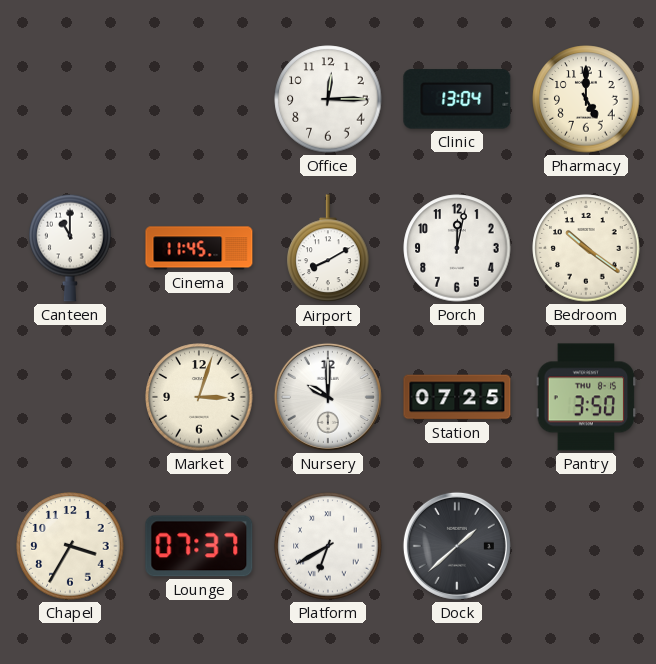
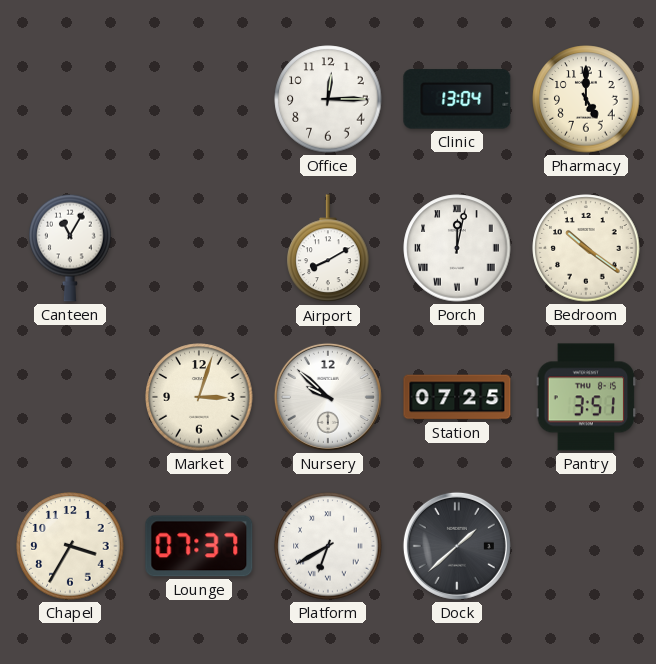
Canteen: 11:00 -> 11:05
Cinema: 11:45 -> none
Porch numerals: Arabic -> Roman
Nursery: 10:00 -> 9:52
Pantry: 3:50 -> 3:51
